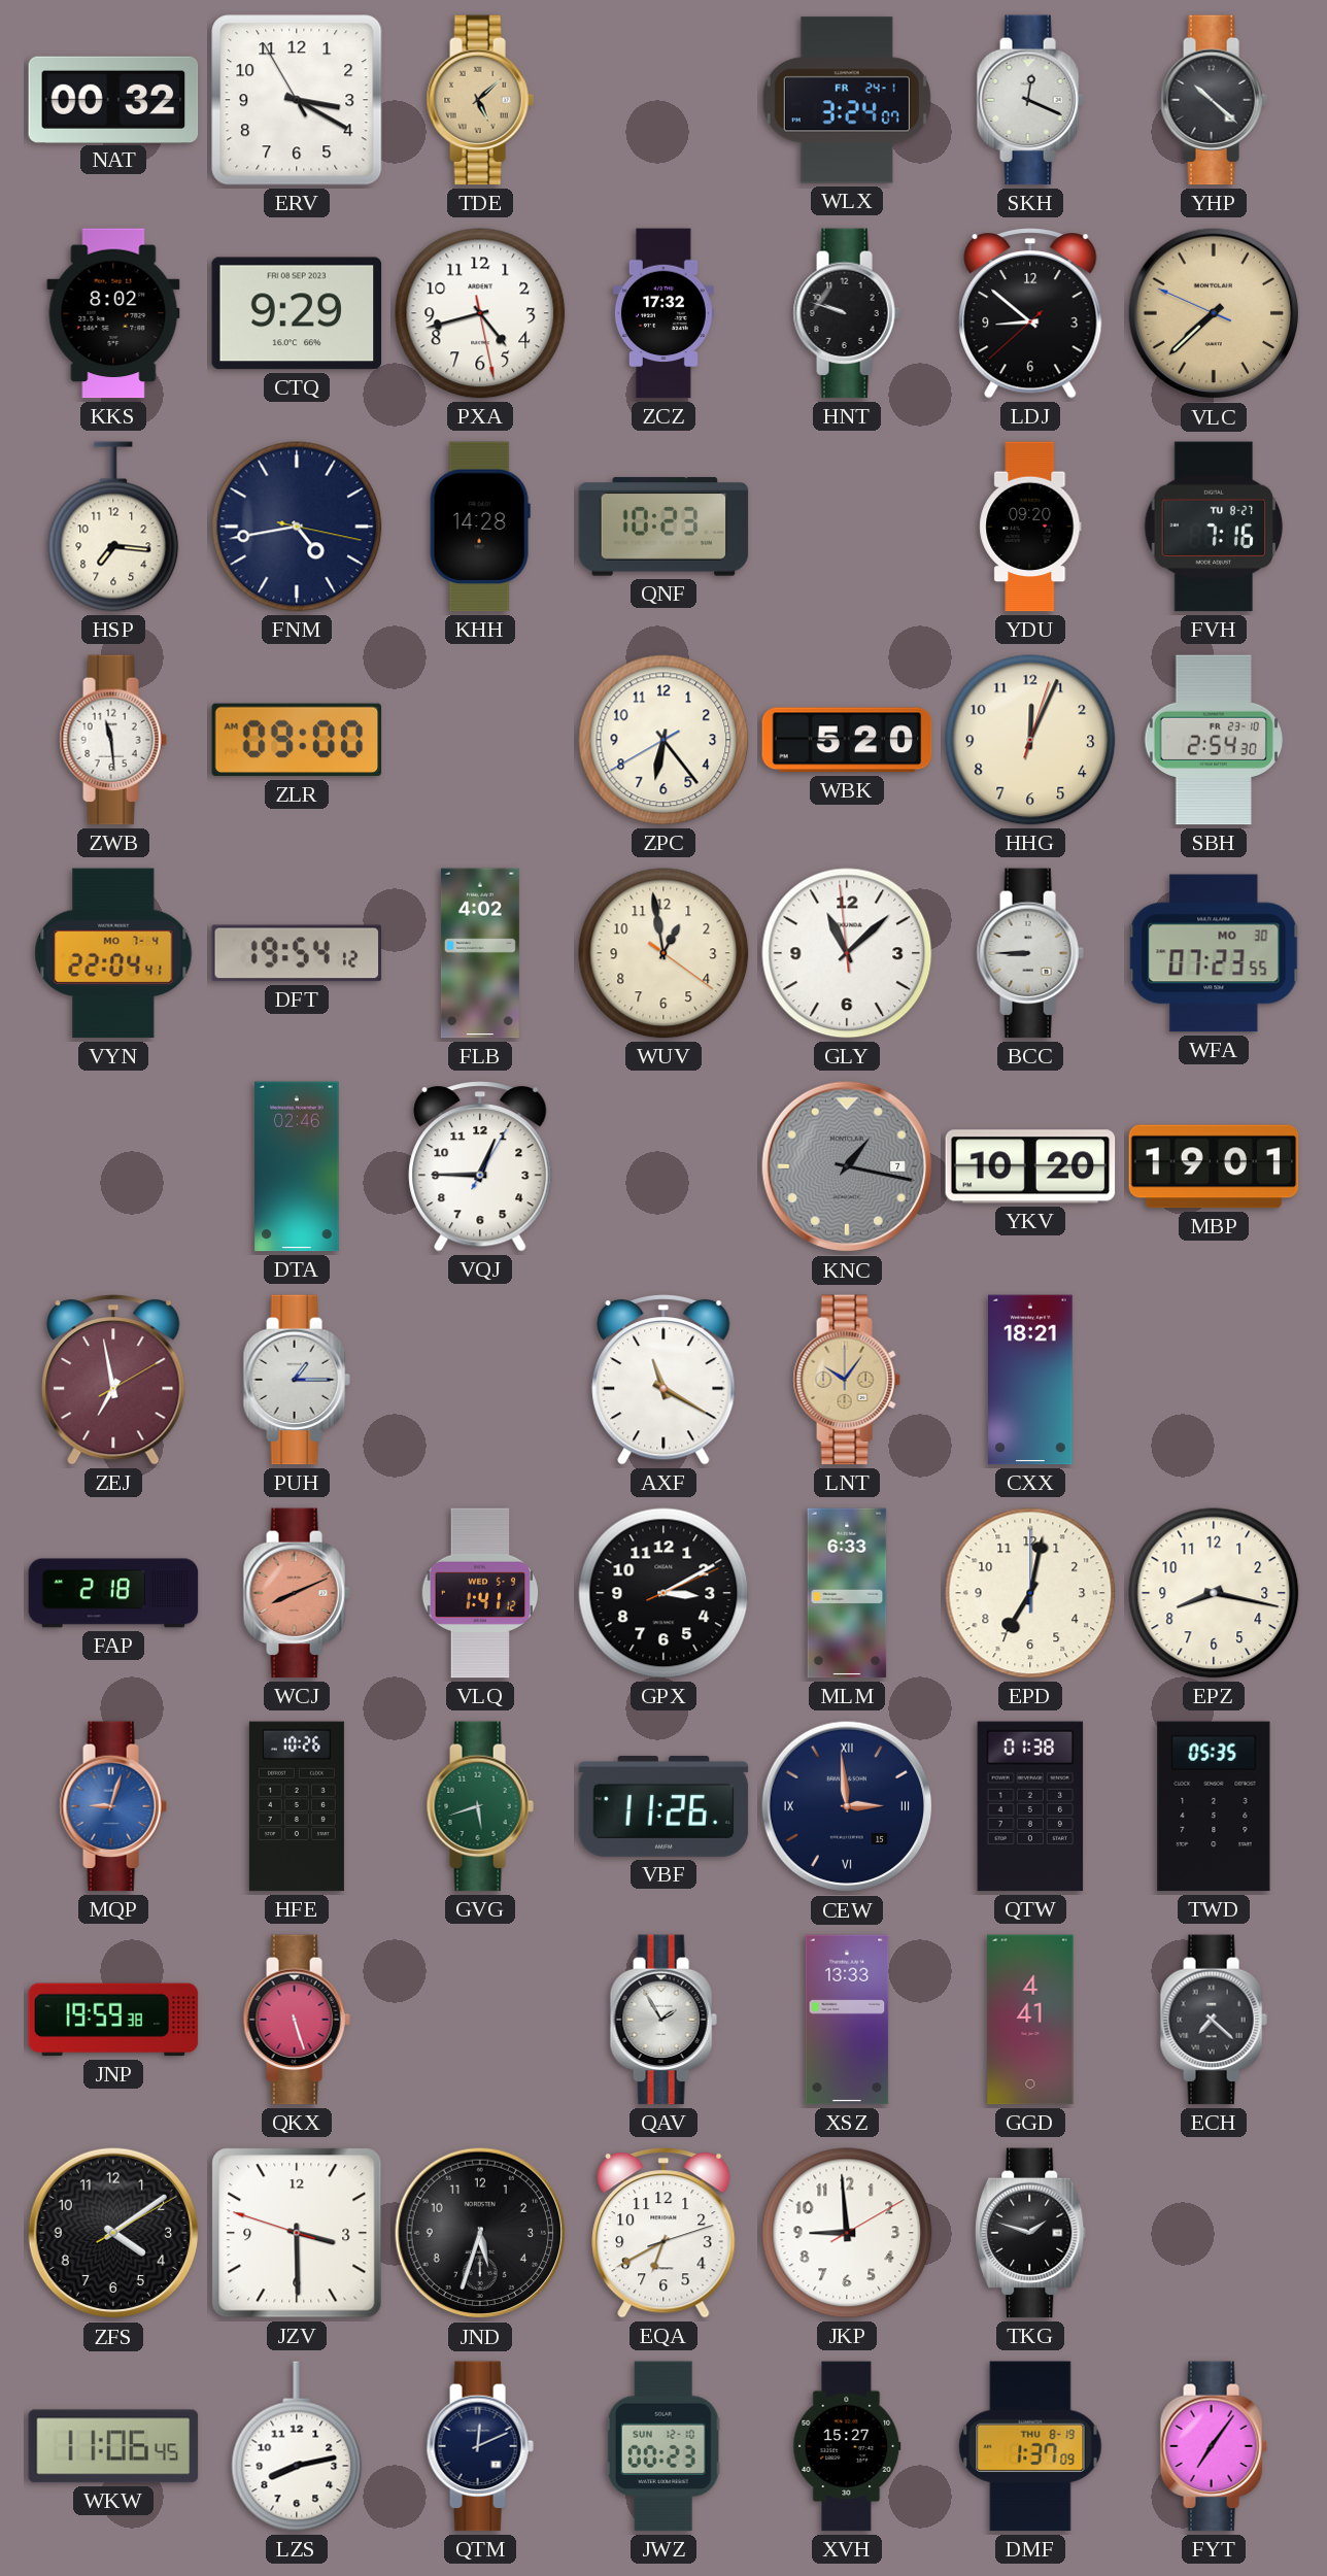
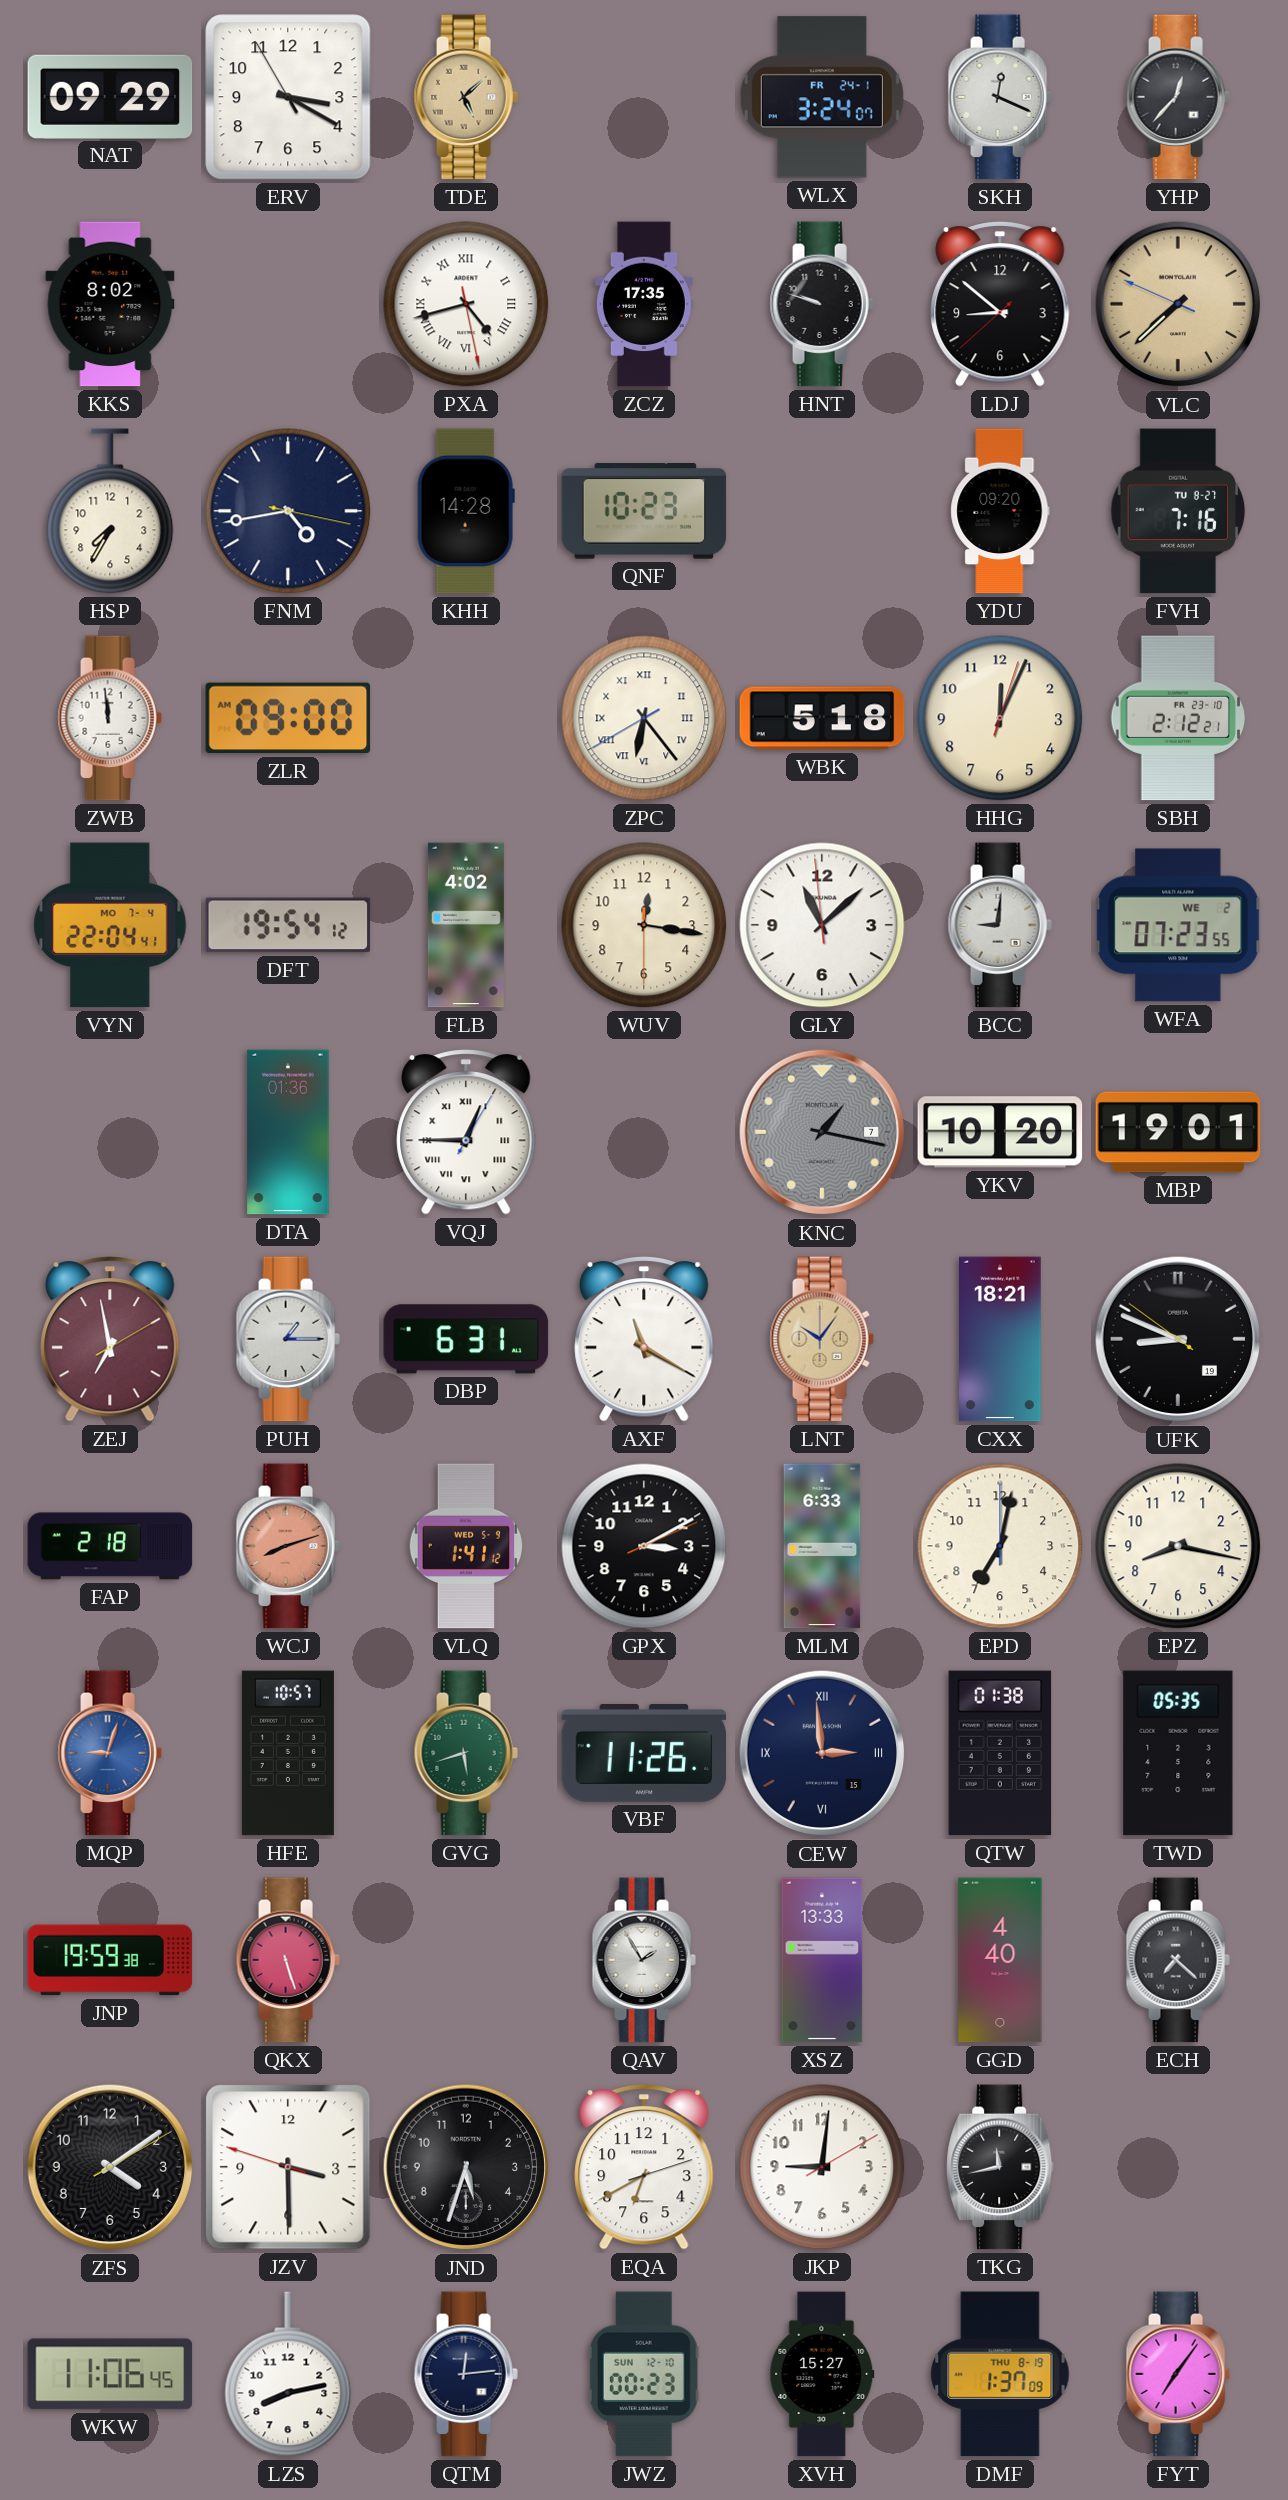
NAT: 00:32 -> 09:29
YHP: 10:22 -> 12:37
CTQ: 9:29 -> none
PXA numerals: Arabic -> Roman
ZCZ: 17:32 -> 17:35
HSP: 7:16 -> 7:35
ZWB: 11:29 -> 11:59
ZPC numerals: Arabic -> Roman
WBK: 5:20 -> 5:18
SBH: 2:54 -> 2:12
WUV: 12:58 -> 12:16
BCC: 8:45 -> 9:01
WFA date: MO 30 -> WE 2
DTA: 02:46 -> 01:36
VQJ numerals: Arabic -> Roman
DBP: none -> 6:31
UFK: none -> 8:48
WCJ: 8:11 -> 8:12
HFE: 10:26 -> 10:57
GGD: 4:41 -> 4:40
JKP: 8:59 -> 9:01
TKG: 1:48 -> 11:43
QTM: 12:11 -> 12:14
